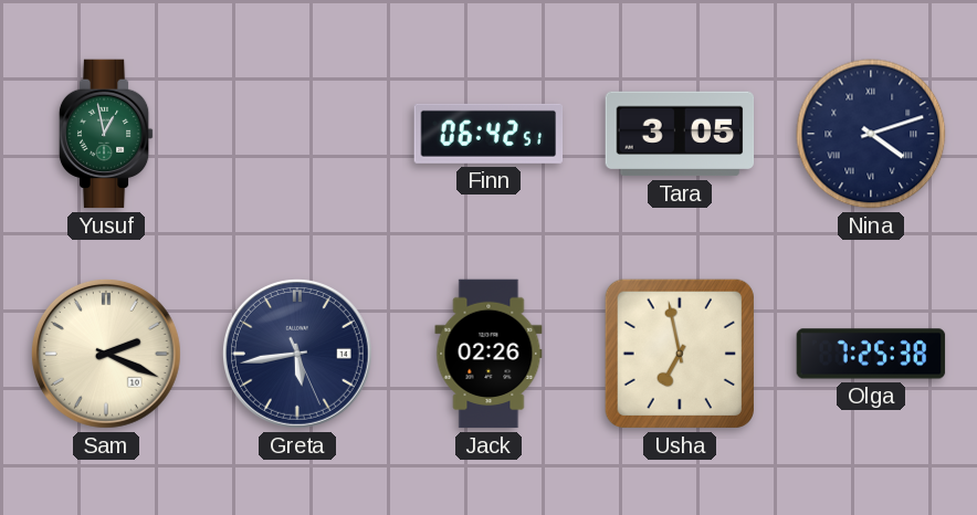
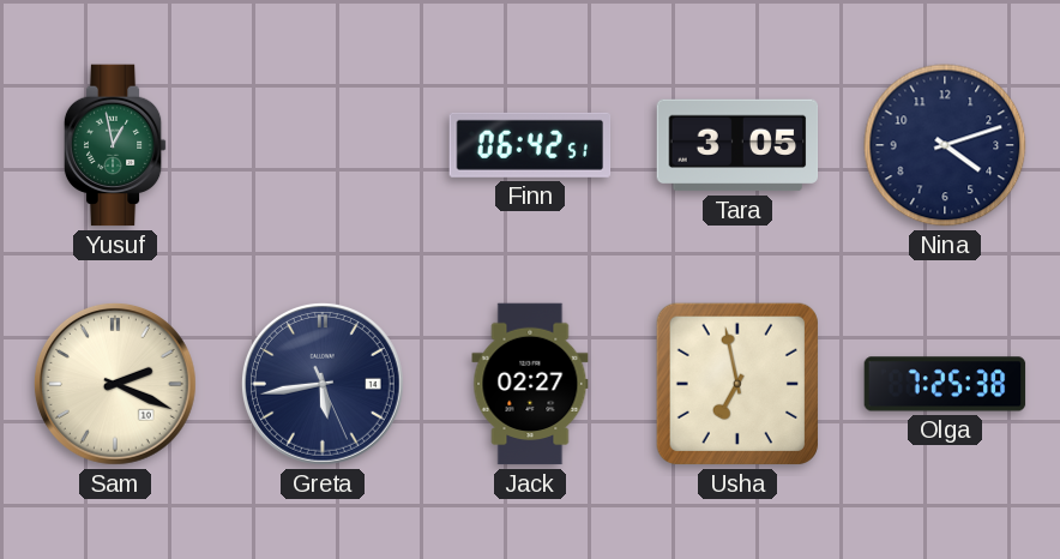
Nina numerals: Roman -> Arabic
Jack: 02:26 -> 02:27
